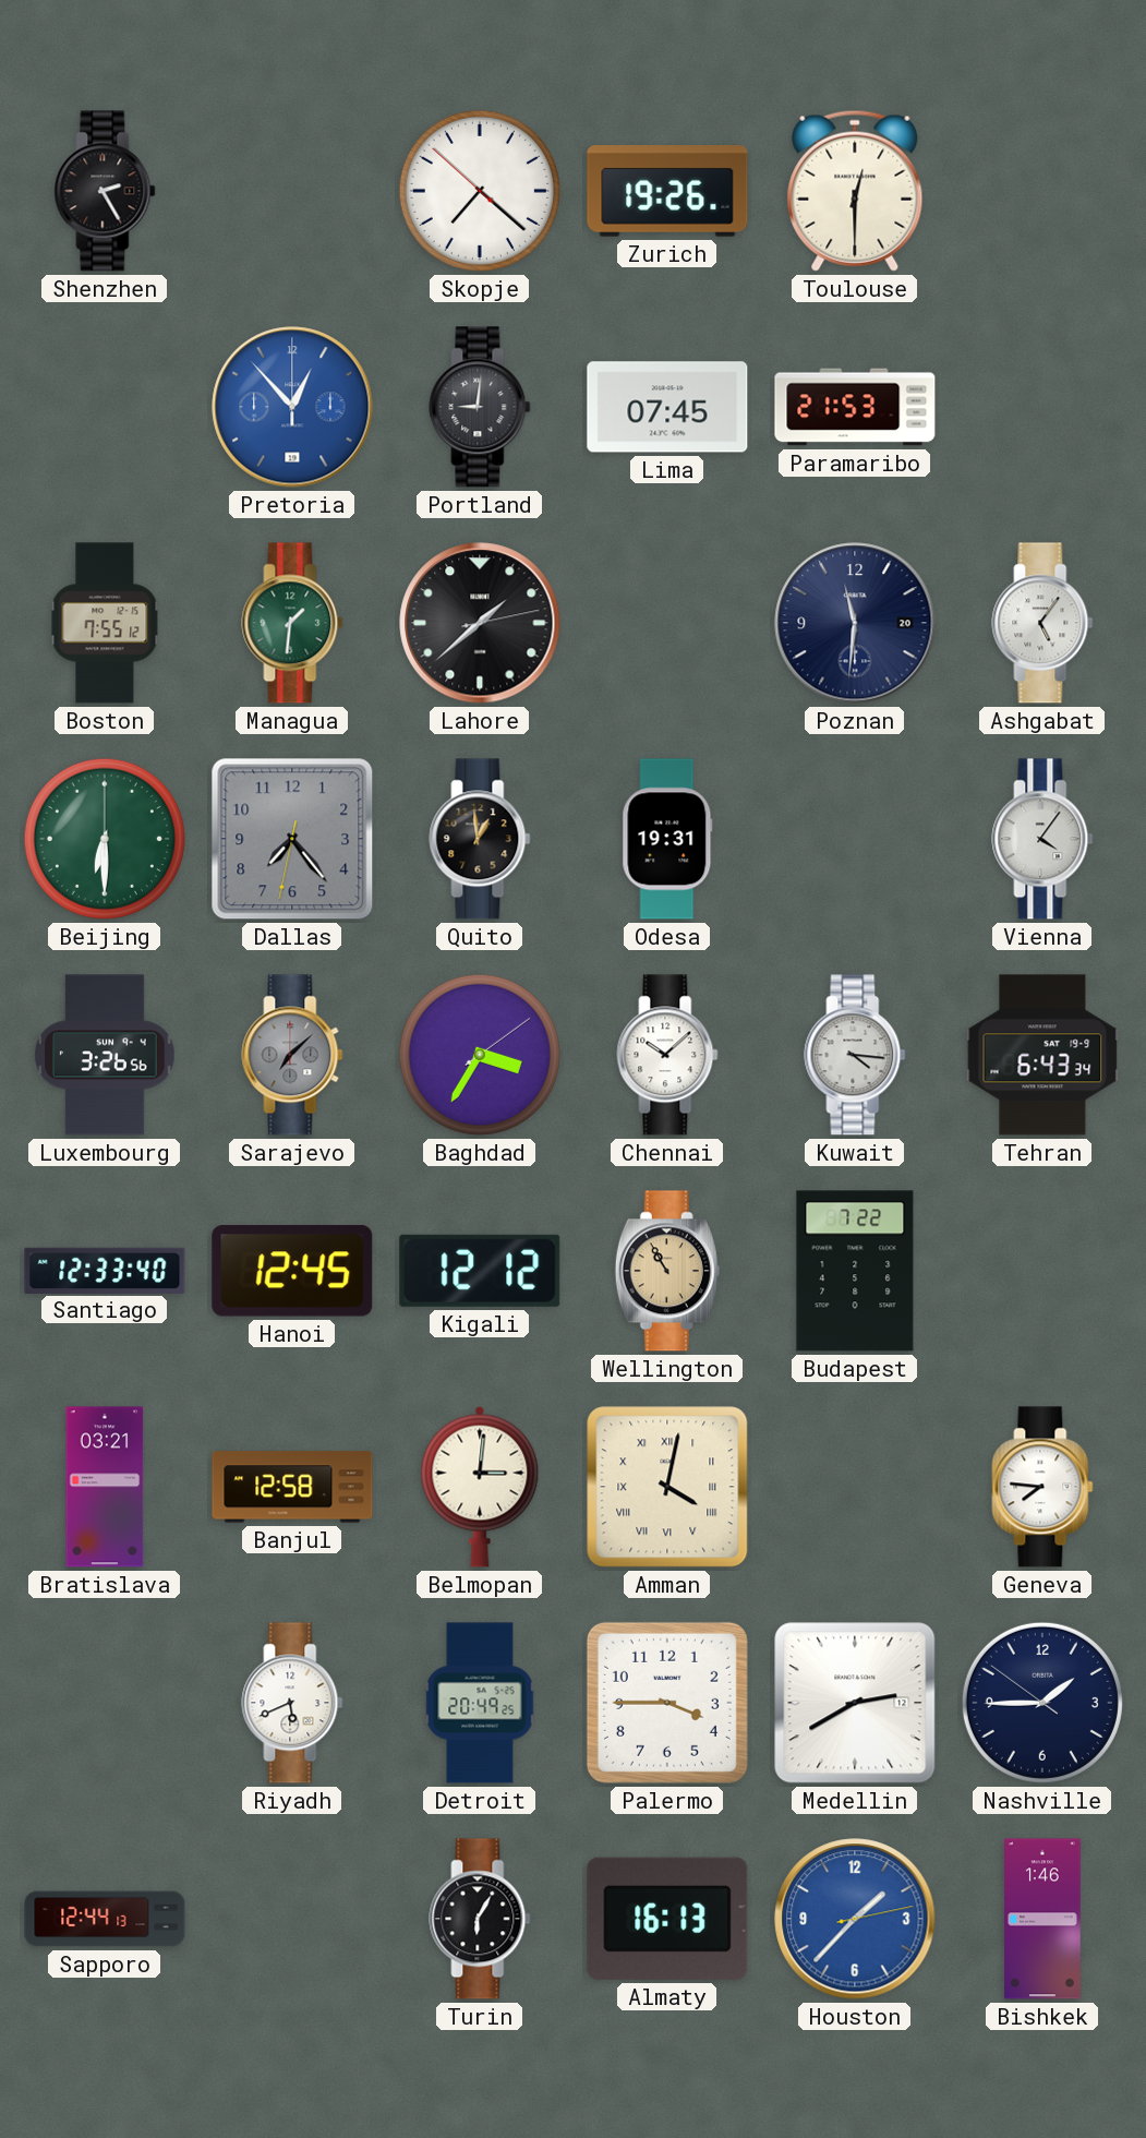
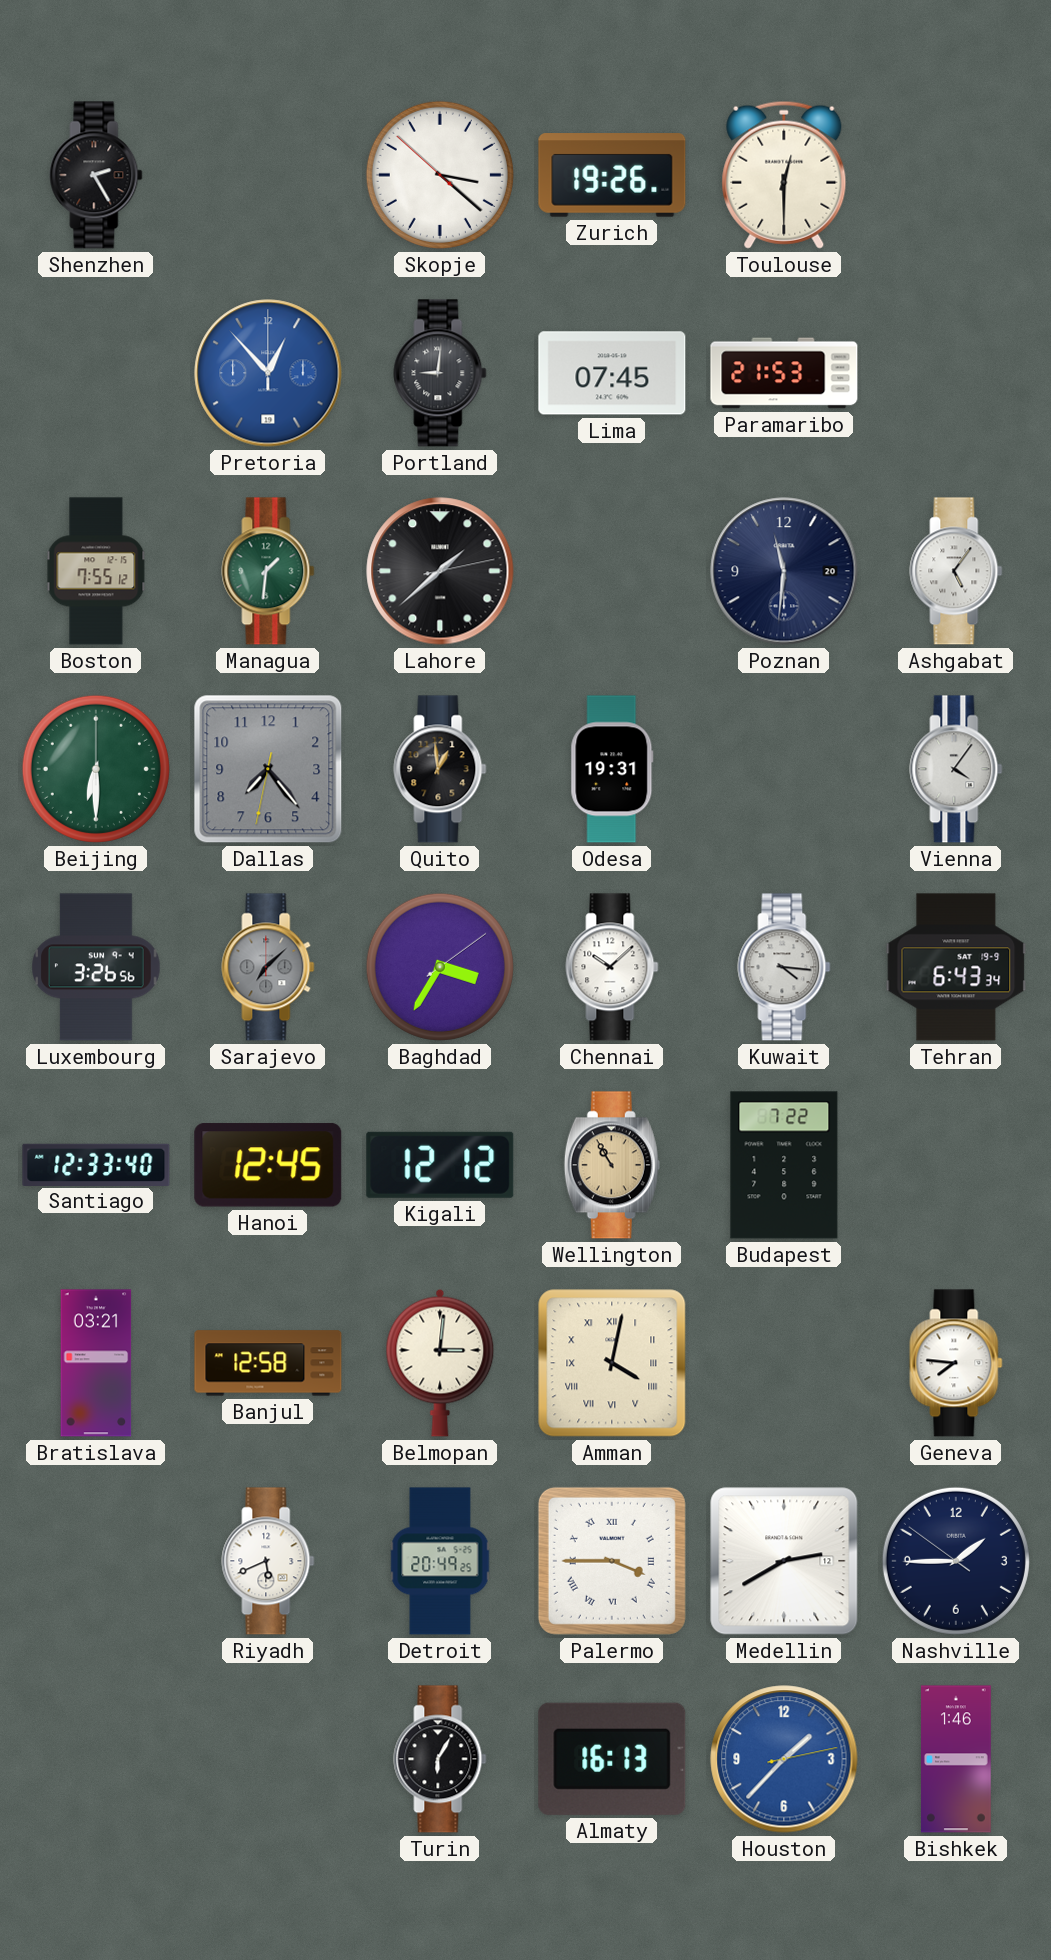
Skopje: 7:21 -> 3:21
Palermo numerals: Arabic -> Roman
Sapporo: 12:44 -> none
